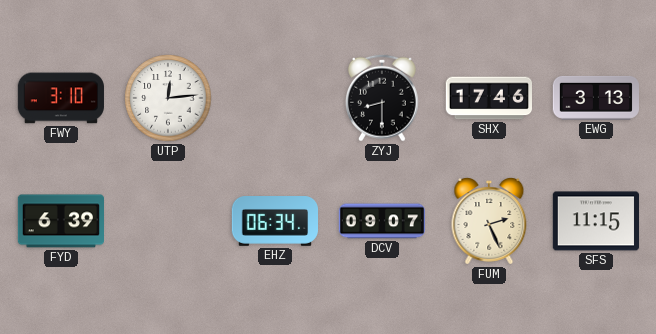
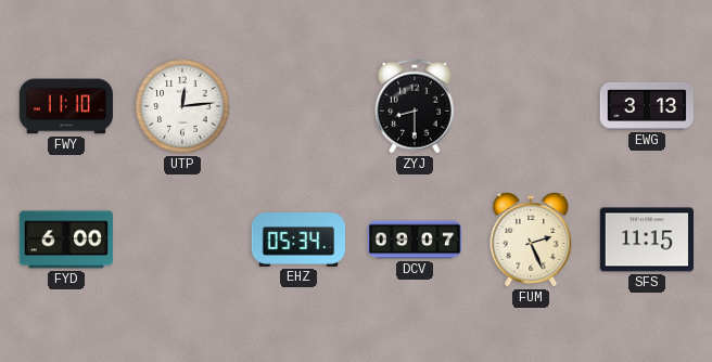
FWY: 3:10 -> 11:10
SHX: 17:46 -> none
FYD: 6:39 -> 6:00
EHZ: 06:34 -> 05:34
